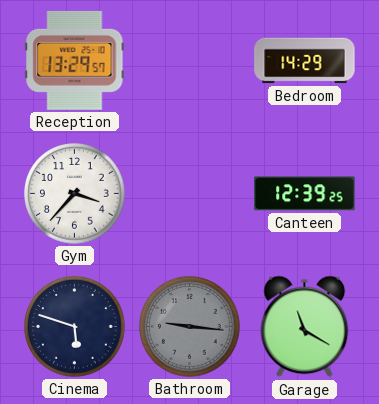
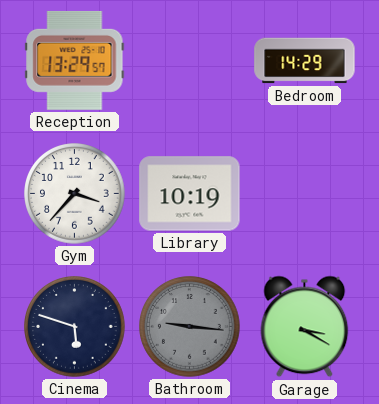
Library: none -> 10:19
Canteen: 12:39 -> none
Garage: 11:20 -> 3:20
